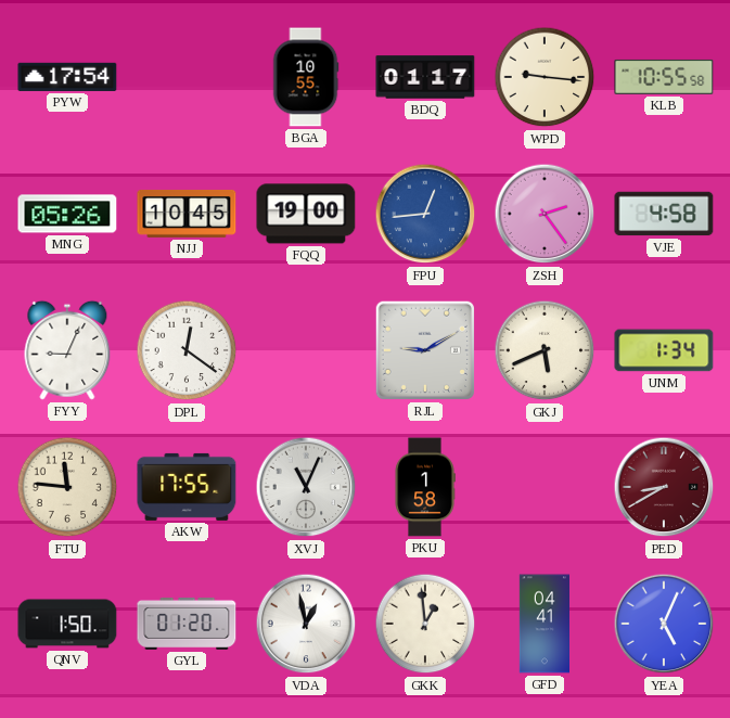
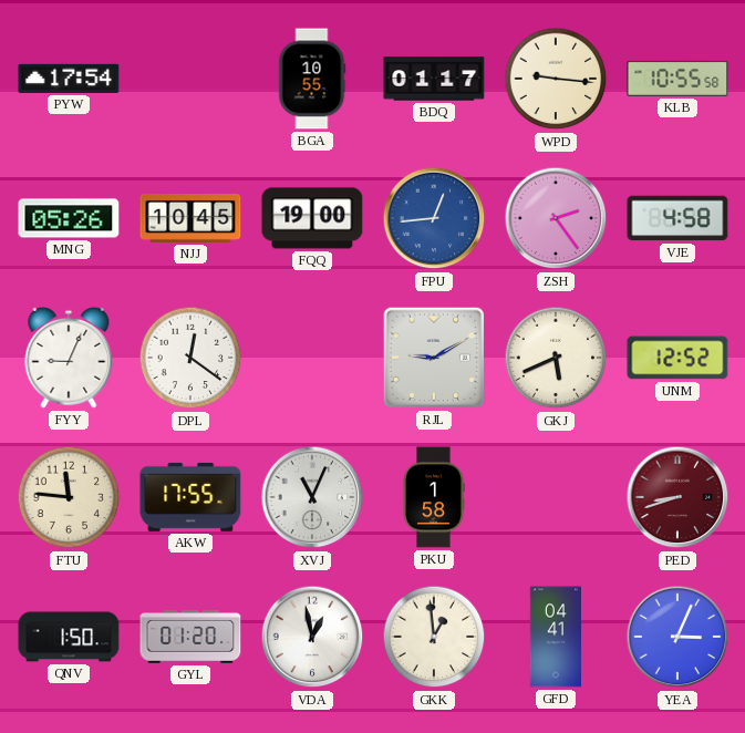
UNM: 1:34 -> 12:52
PED: 8:40 -> 8:42
YEA: 5:04 -> 3:04
